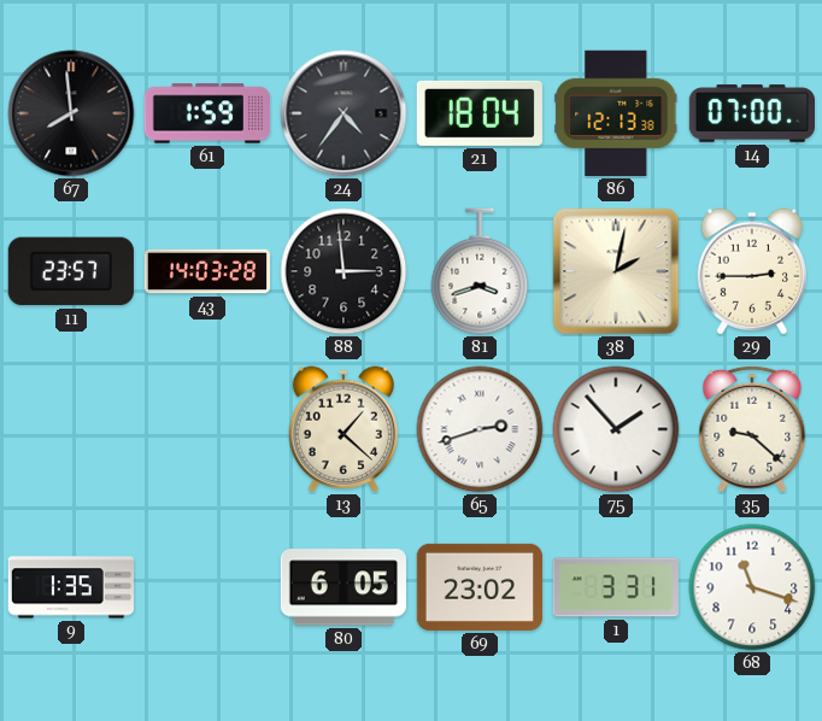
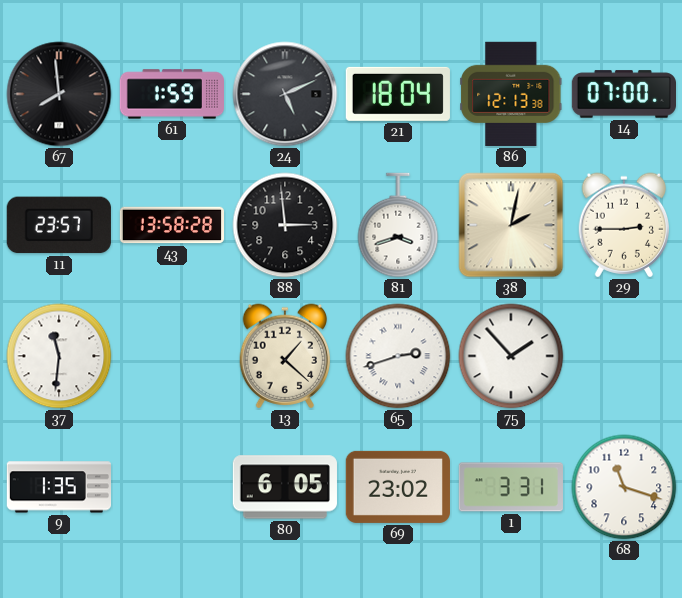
24: 4:36 -> 5:11
43: 14:03 -> 13:58
37: none -> 11:31
35: 9:22 -> none
